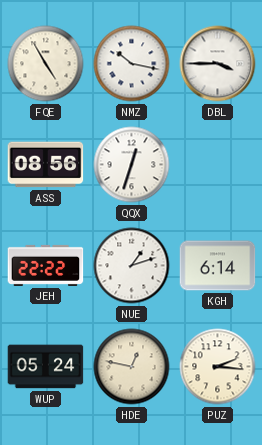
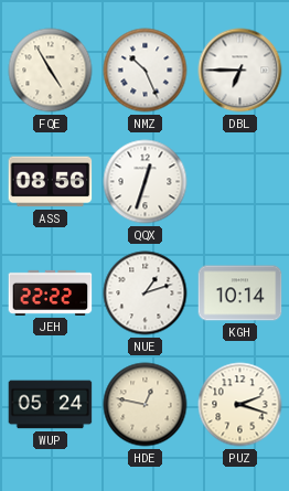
NMZ: 10:17 -> 10:26
DBL: 3:45 -> 6:45
KGH: 6:14 -> 10:14
PUZ: 2:16 -> 2:18
